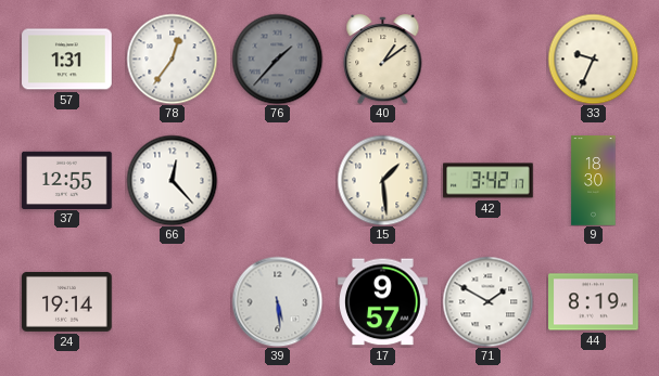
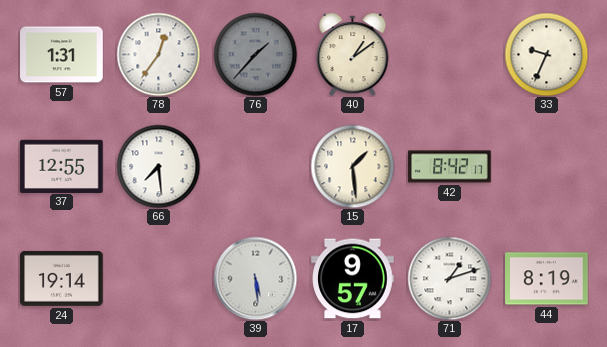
66: 12:23 -> 7:29
42: 3:42 -> 8:42
9: 18:30 -> none
71: 1:50 -> 1:12
